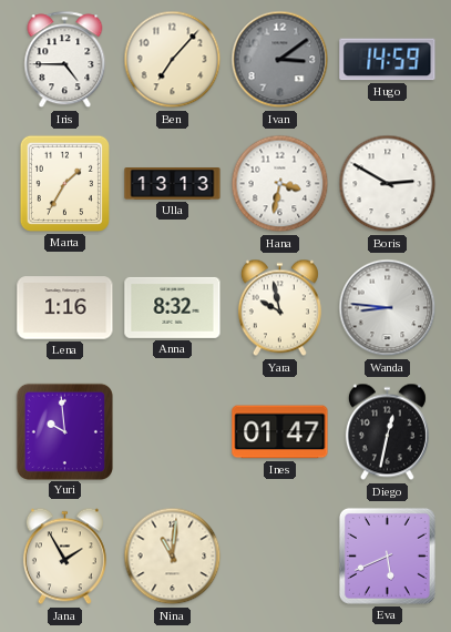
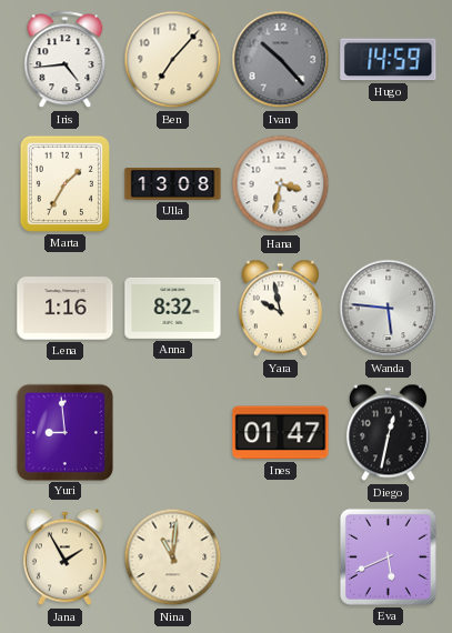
Iris: 4:45 -> 4:44
Ivan: 3:09 -> 10:23
Ulla: 13:13 -> 13:08
Boris: 2:50 -> none
Wanda: 8:46 -> 5:46
Yuri: 9:59 -> 8:59
